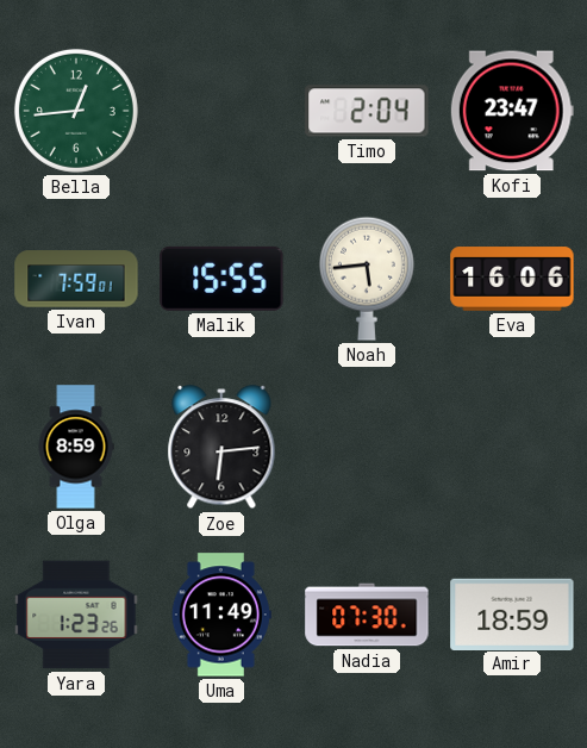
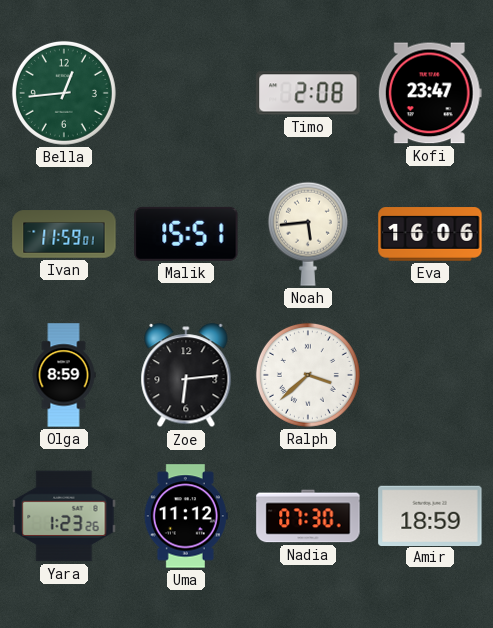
Timo: 2:04 -> 2:08
Ivan: 7:59 -> 11:59
Malik: 15:55 -> 15:51
Ralph: none -> 3:38
Uma: 11:49 -> 11:12
